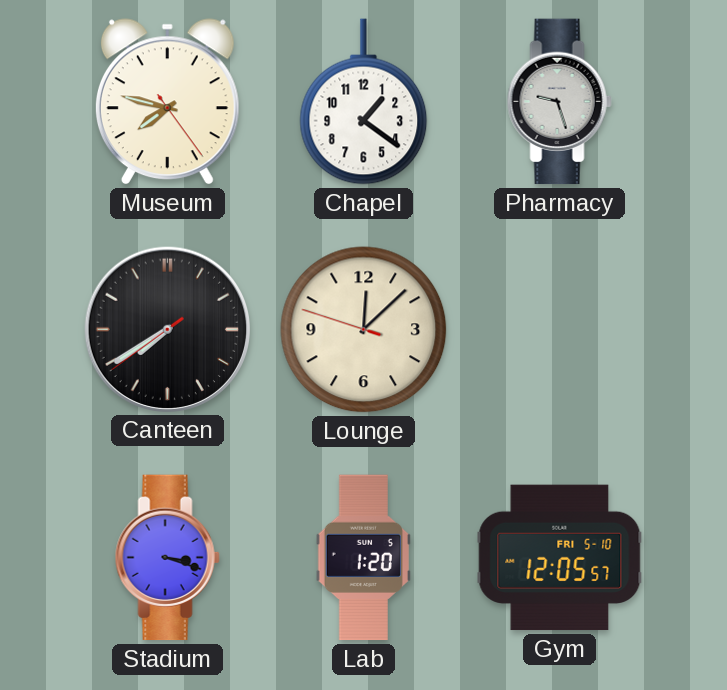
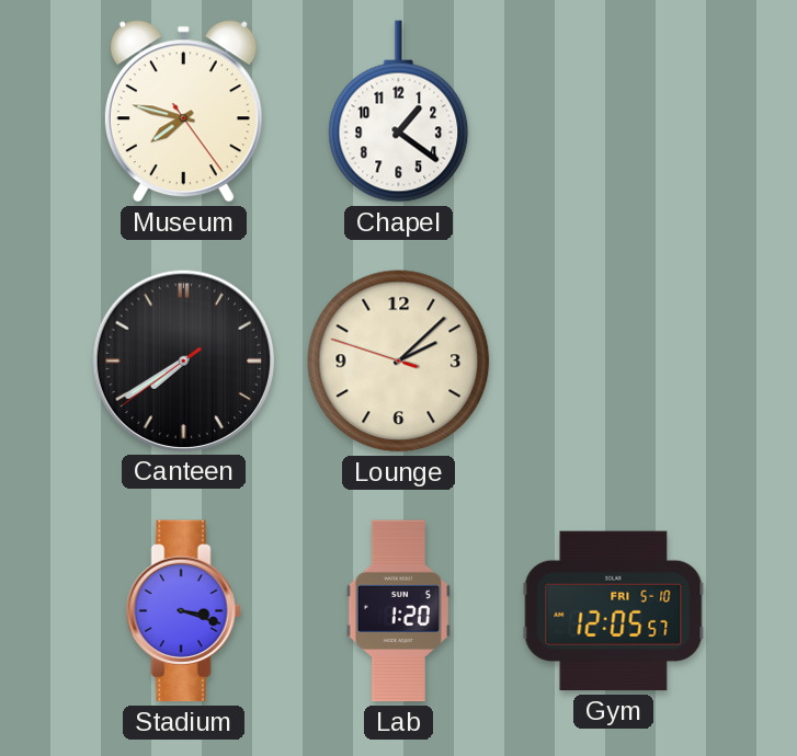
Pharmacy: 9:27 -> none
Lounge: 12:07 -> 2:07
